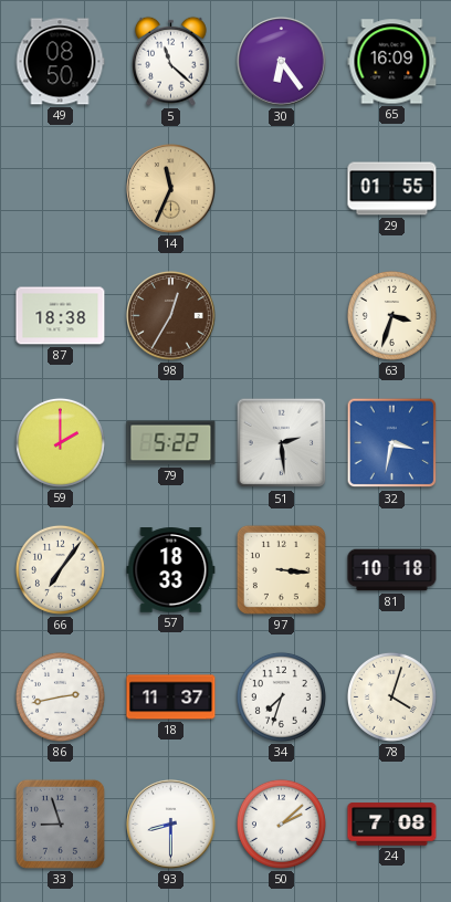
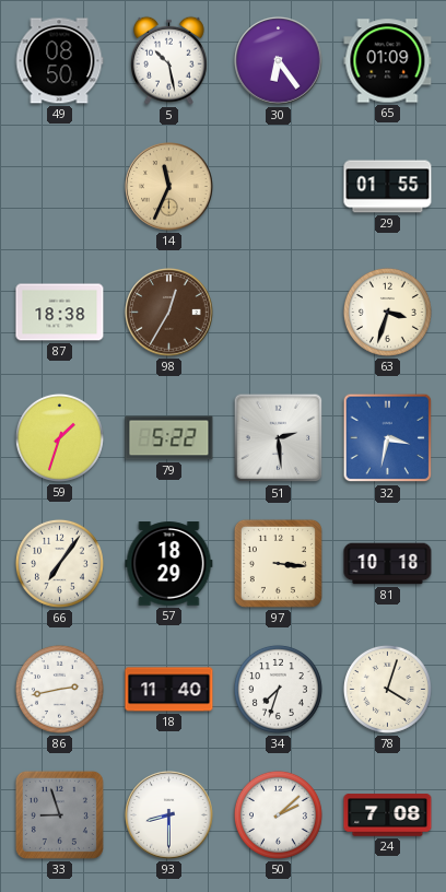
5: 11:22 -> 10:28
65: 16:09 -> 01:09
59: 2:00 -> 1:33
57: 18:33 -> 18:29
18: 11:37 -> 11:40
